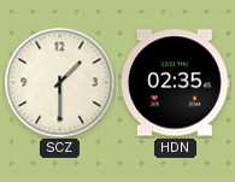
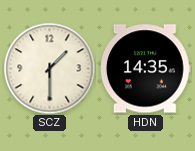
HDN: 02:35 -> 14:35
